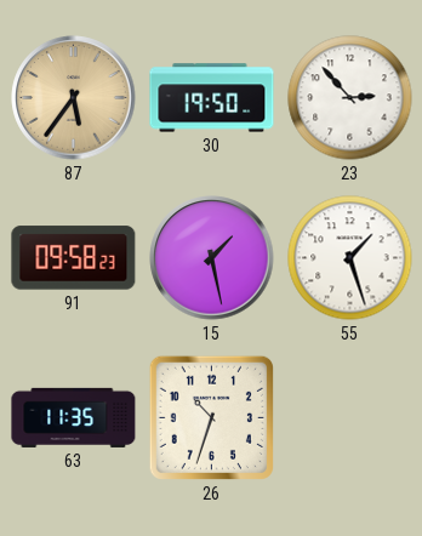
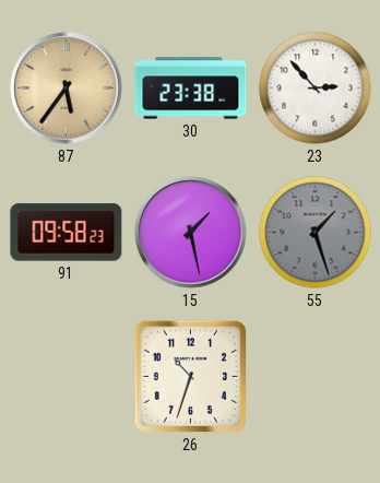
30: 19:50 -> 23:38
55 dial: white -> grey
63: 11:35 -> none
